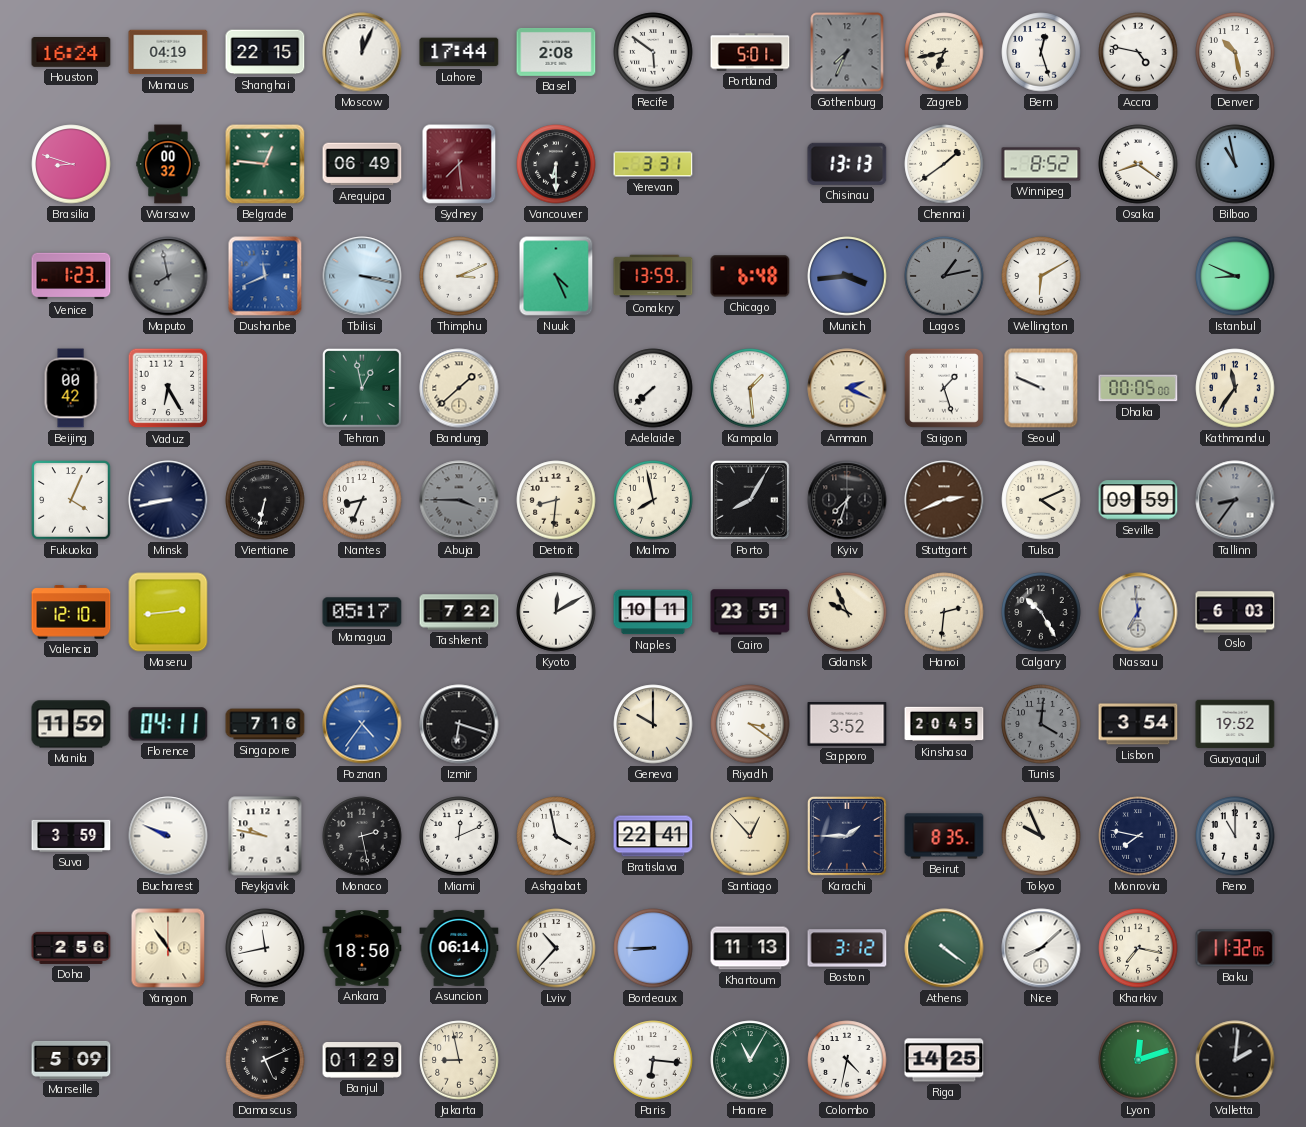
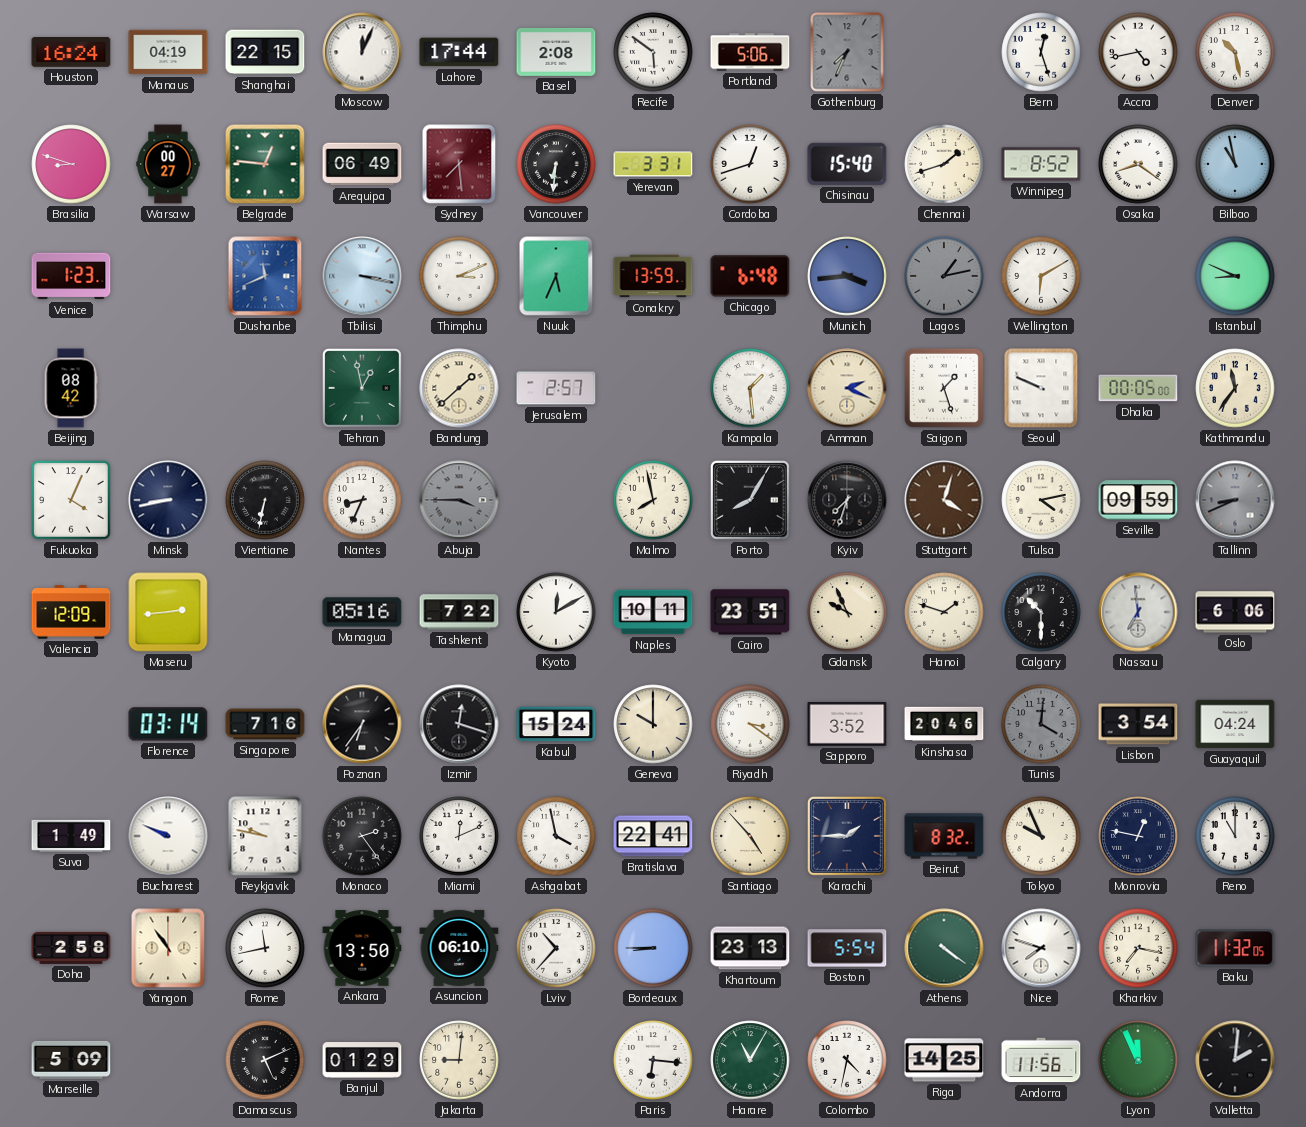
Portland: 5:01 -> 5:06
Zagreb: 6:43 -> none
Accra: 4:47 -> 4:43
Warsaw: 00:32 -> 00:27
Vancouver: 6:30 -> 6:31
Cordoba: none -> 12:42
Chisinau: 13:13 -> 15:40
Chennai: 1:39 -> 1:42
Maputo: 7:58 -> none
Nuuk: 4:26 -> 5:34
Beijing: 00:42 -> 08:42
Vaduz: 6:25 -> none
Jerusalem: none -> 2:57
Adelaide: 7:38 -> none
Detroit: 8:31 -> none
Stuttgart: 2:41 -> 4:03
Tulsa: 4:11 -> 4:13
Tallinn: 8:36 -> 8:41
Valencia: 12:10 -> 12:09
Managua: 05:17 -> 05:16
Hanoi: 2:31 -> 1:48
Calgary: 10:25 -> 10:30
Oslo: 6:03 -> 6:06
Manila: 11:59 -> none
Florence: 04:11 -> 03:14
Poznan: 4:36 -> 6:36
Poznan dial: blue -> black
Izmir: 6:18 -> 12:18
Kabul: none -> 15:24
Kinshasa: 20:45 -> 20:46
Guayaquil: 19:52 -> 04:24
Suva: 3:59 -> 1:49
Monaco: 2:28 -> 2:24
Santiago: 12:53 -> 4:53
Beirut: 8:35 -> 8:32
Monrovia: 7:47 -> 12:47
Doha: 2:56 -> 2:58
Ankara: 18:50 -> 13:50
Asuncion: 06:14 -> 06:10
Khartoum: 11:13 -> 23:13
Boston: 3:12 -> 5:54
Nice: 8:08 -> 7:48
Jakarta: 8:58 -> 9:01
Andorra: none -> 11:56
Lyon: 12:12 -> 11:56
